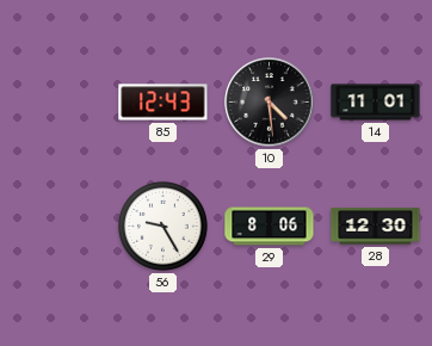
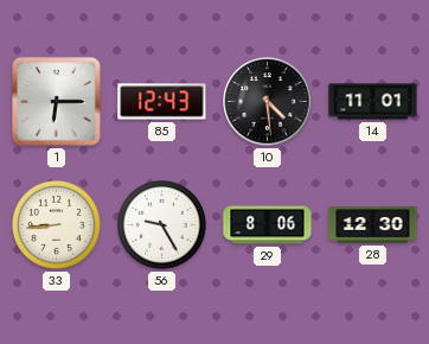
1: none -> 6:15
33: none -> 8:44
